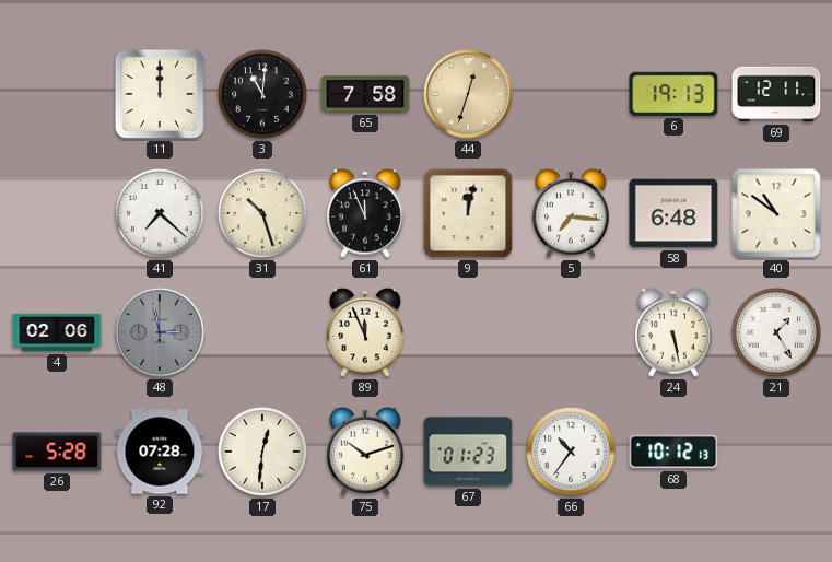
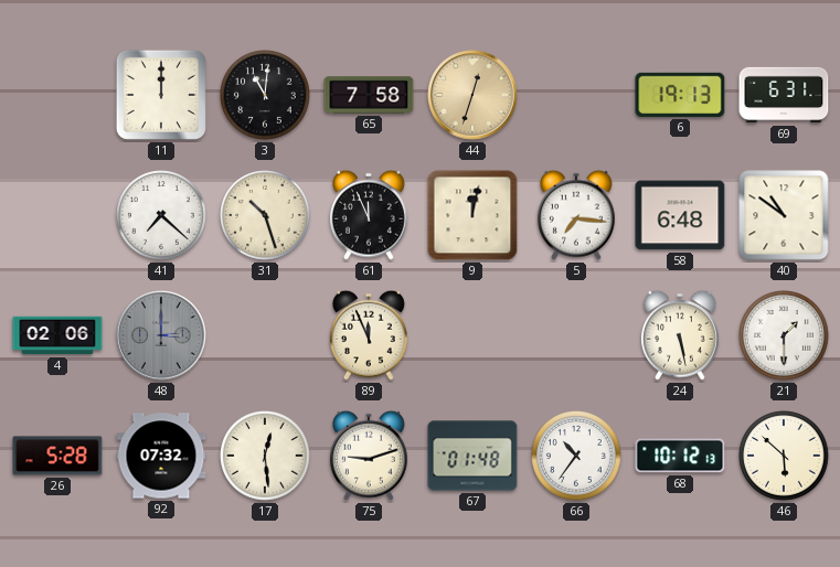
69: 12:11 -> 6:31
48: 2:58 -> 3:00
21: 1:25 -> 1:30
92: 07:28 -> 07:32
17: 12:31 -> 12:29
75: 10:12 -> 9:12
67: 01:23 -> 01:48
46: none -> 5:52
